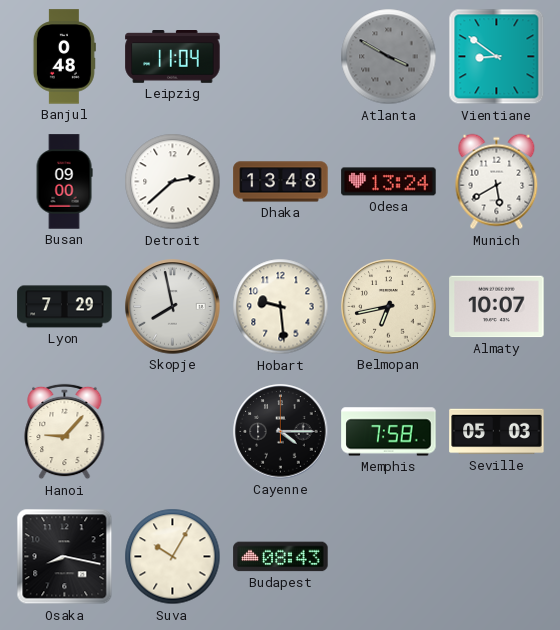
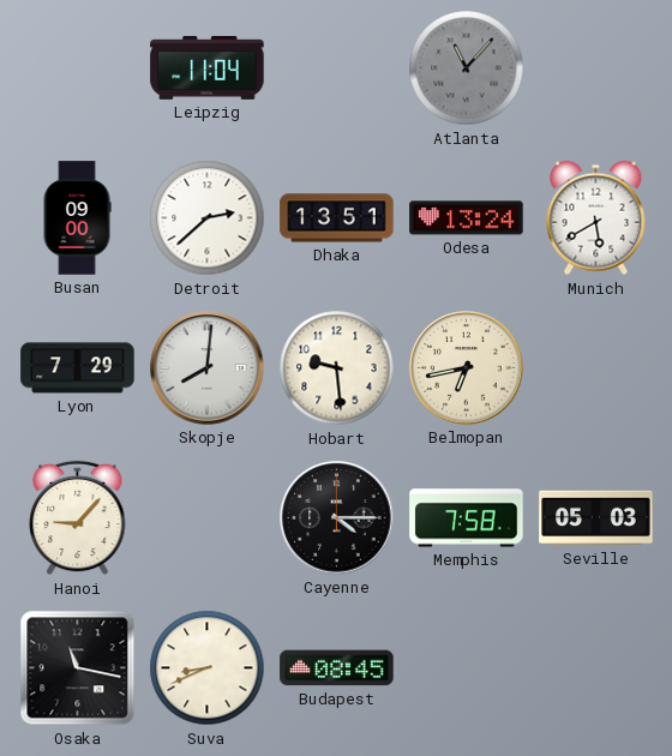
Banjul: 0:48 -> none
Atlanta: 3:50 -> 11:07
Vientiane: 8:51 -> none
Dhaka: 13:48 -> 13:51
Skopje: 7:58 -> 8:01
Almaty: 10:07 -> none
Osaka: 8:17 -> 11:17
Suva: 10:05 -> 8:41
Budapest: 08:43 -> 08:45
